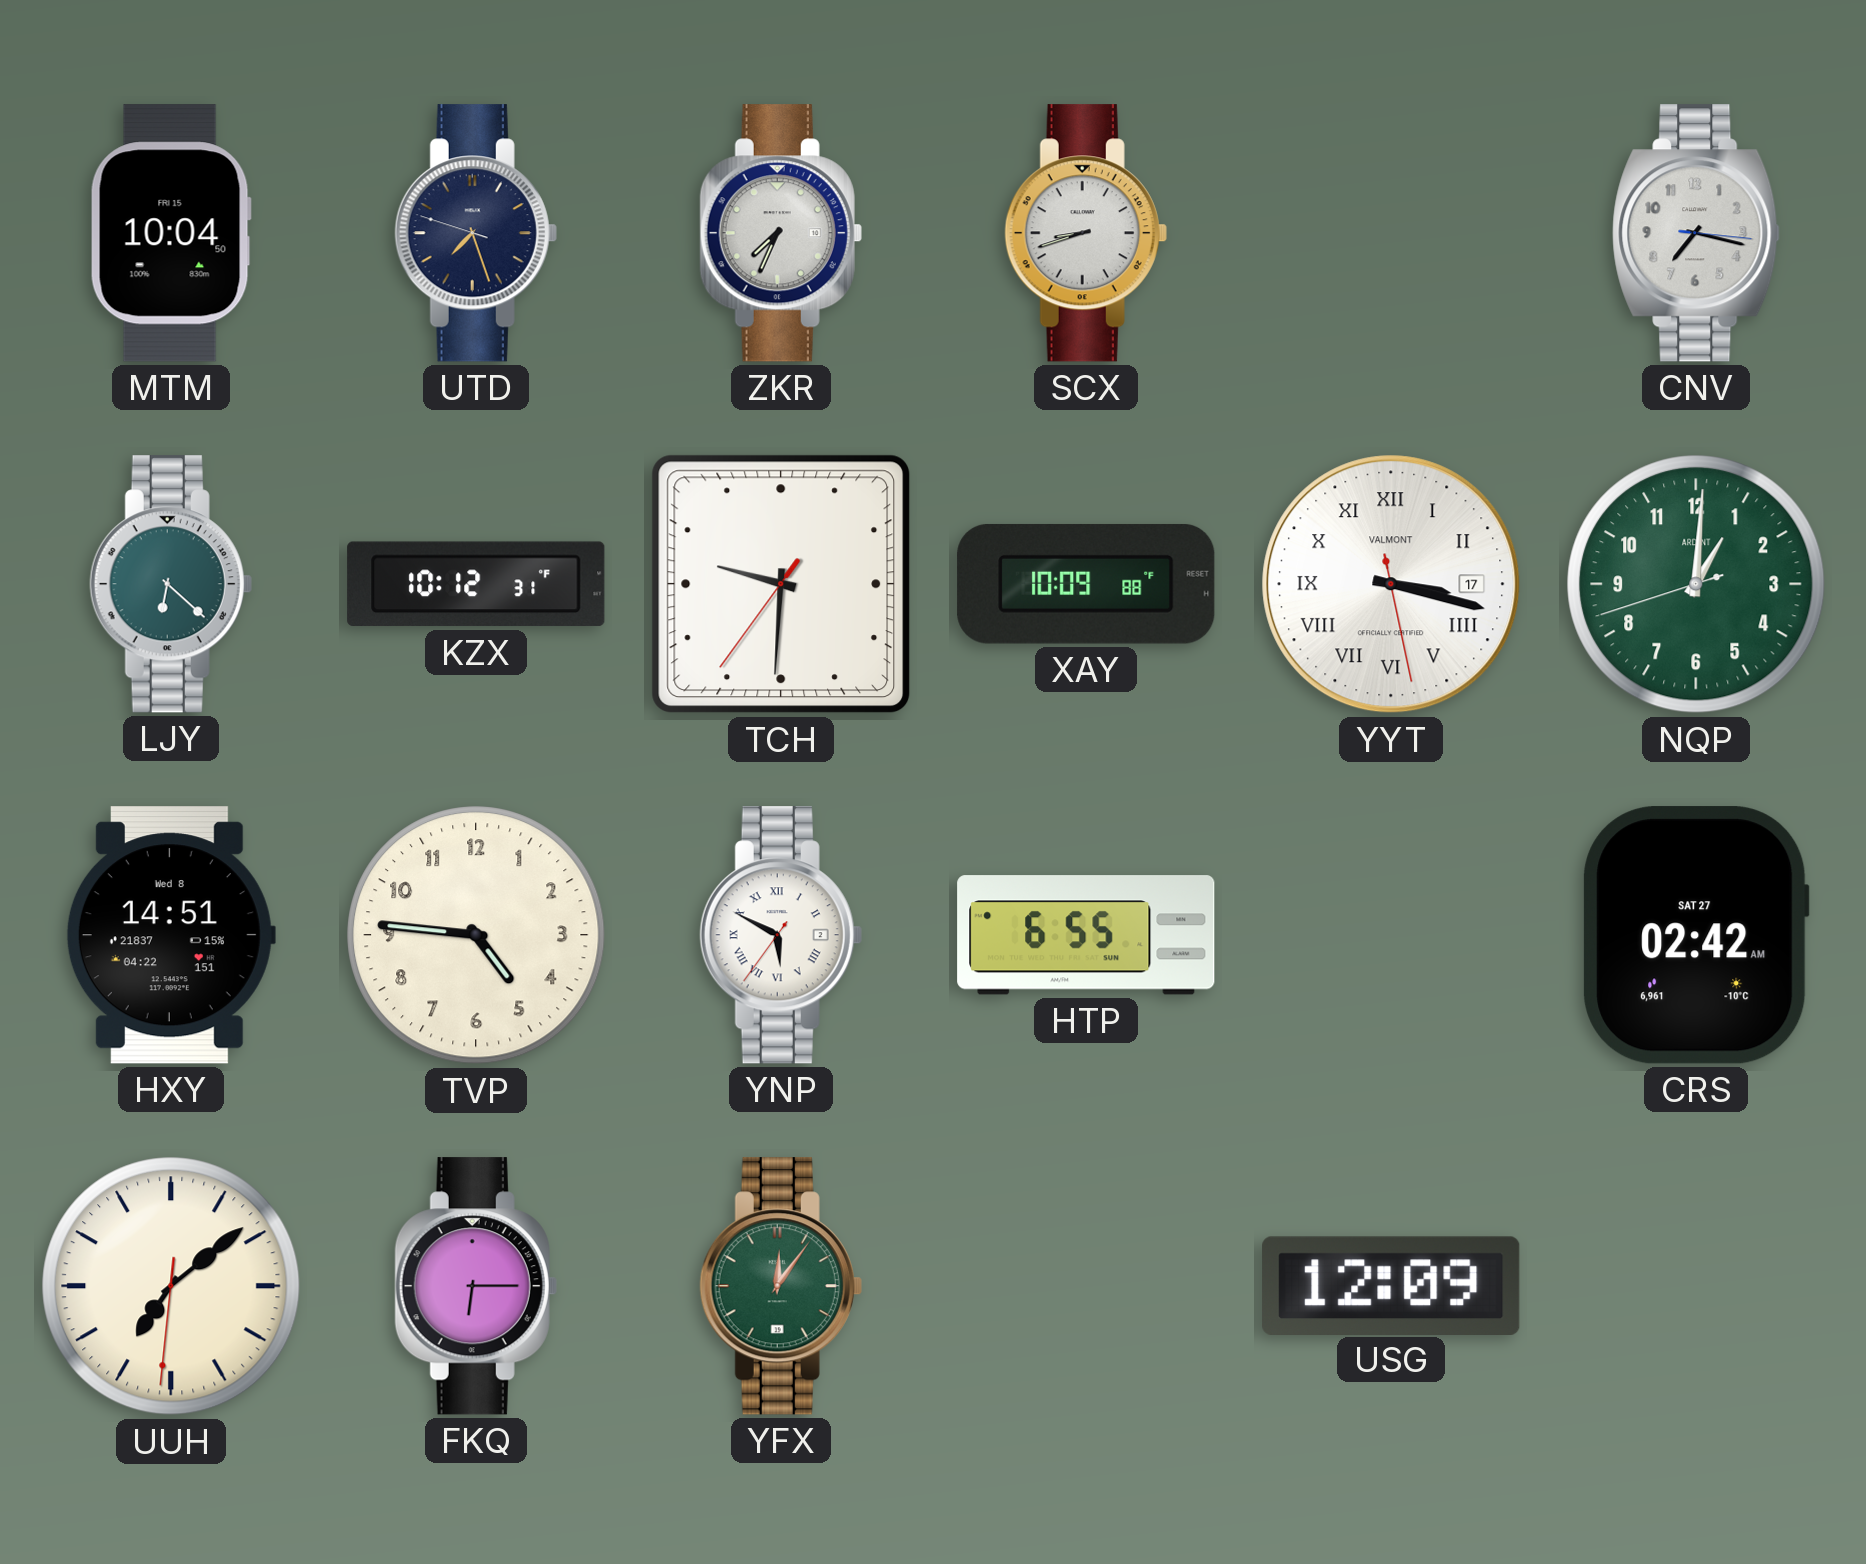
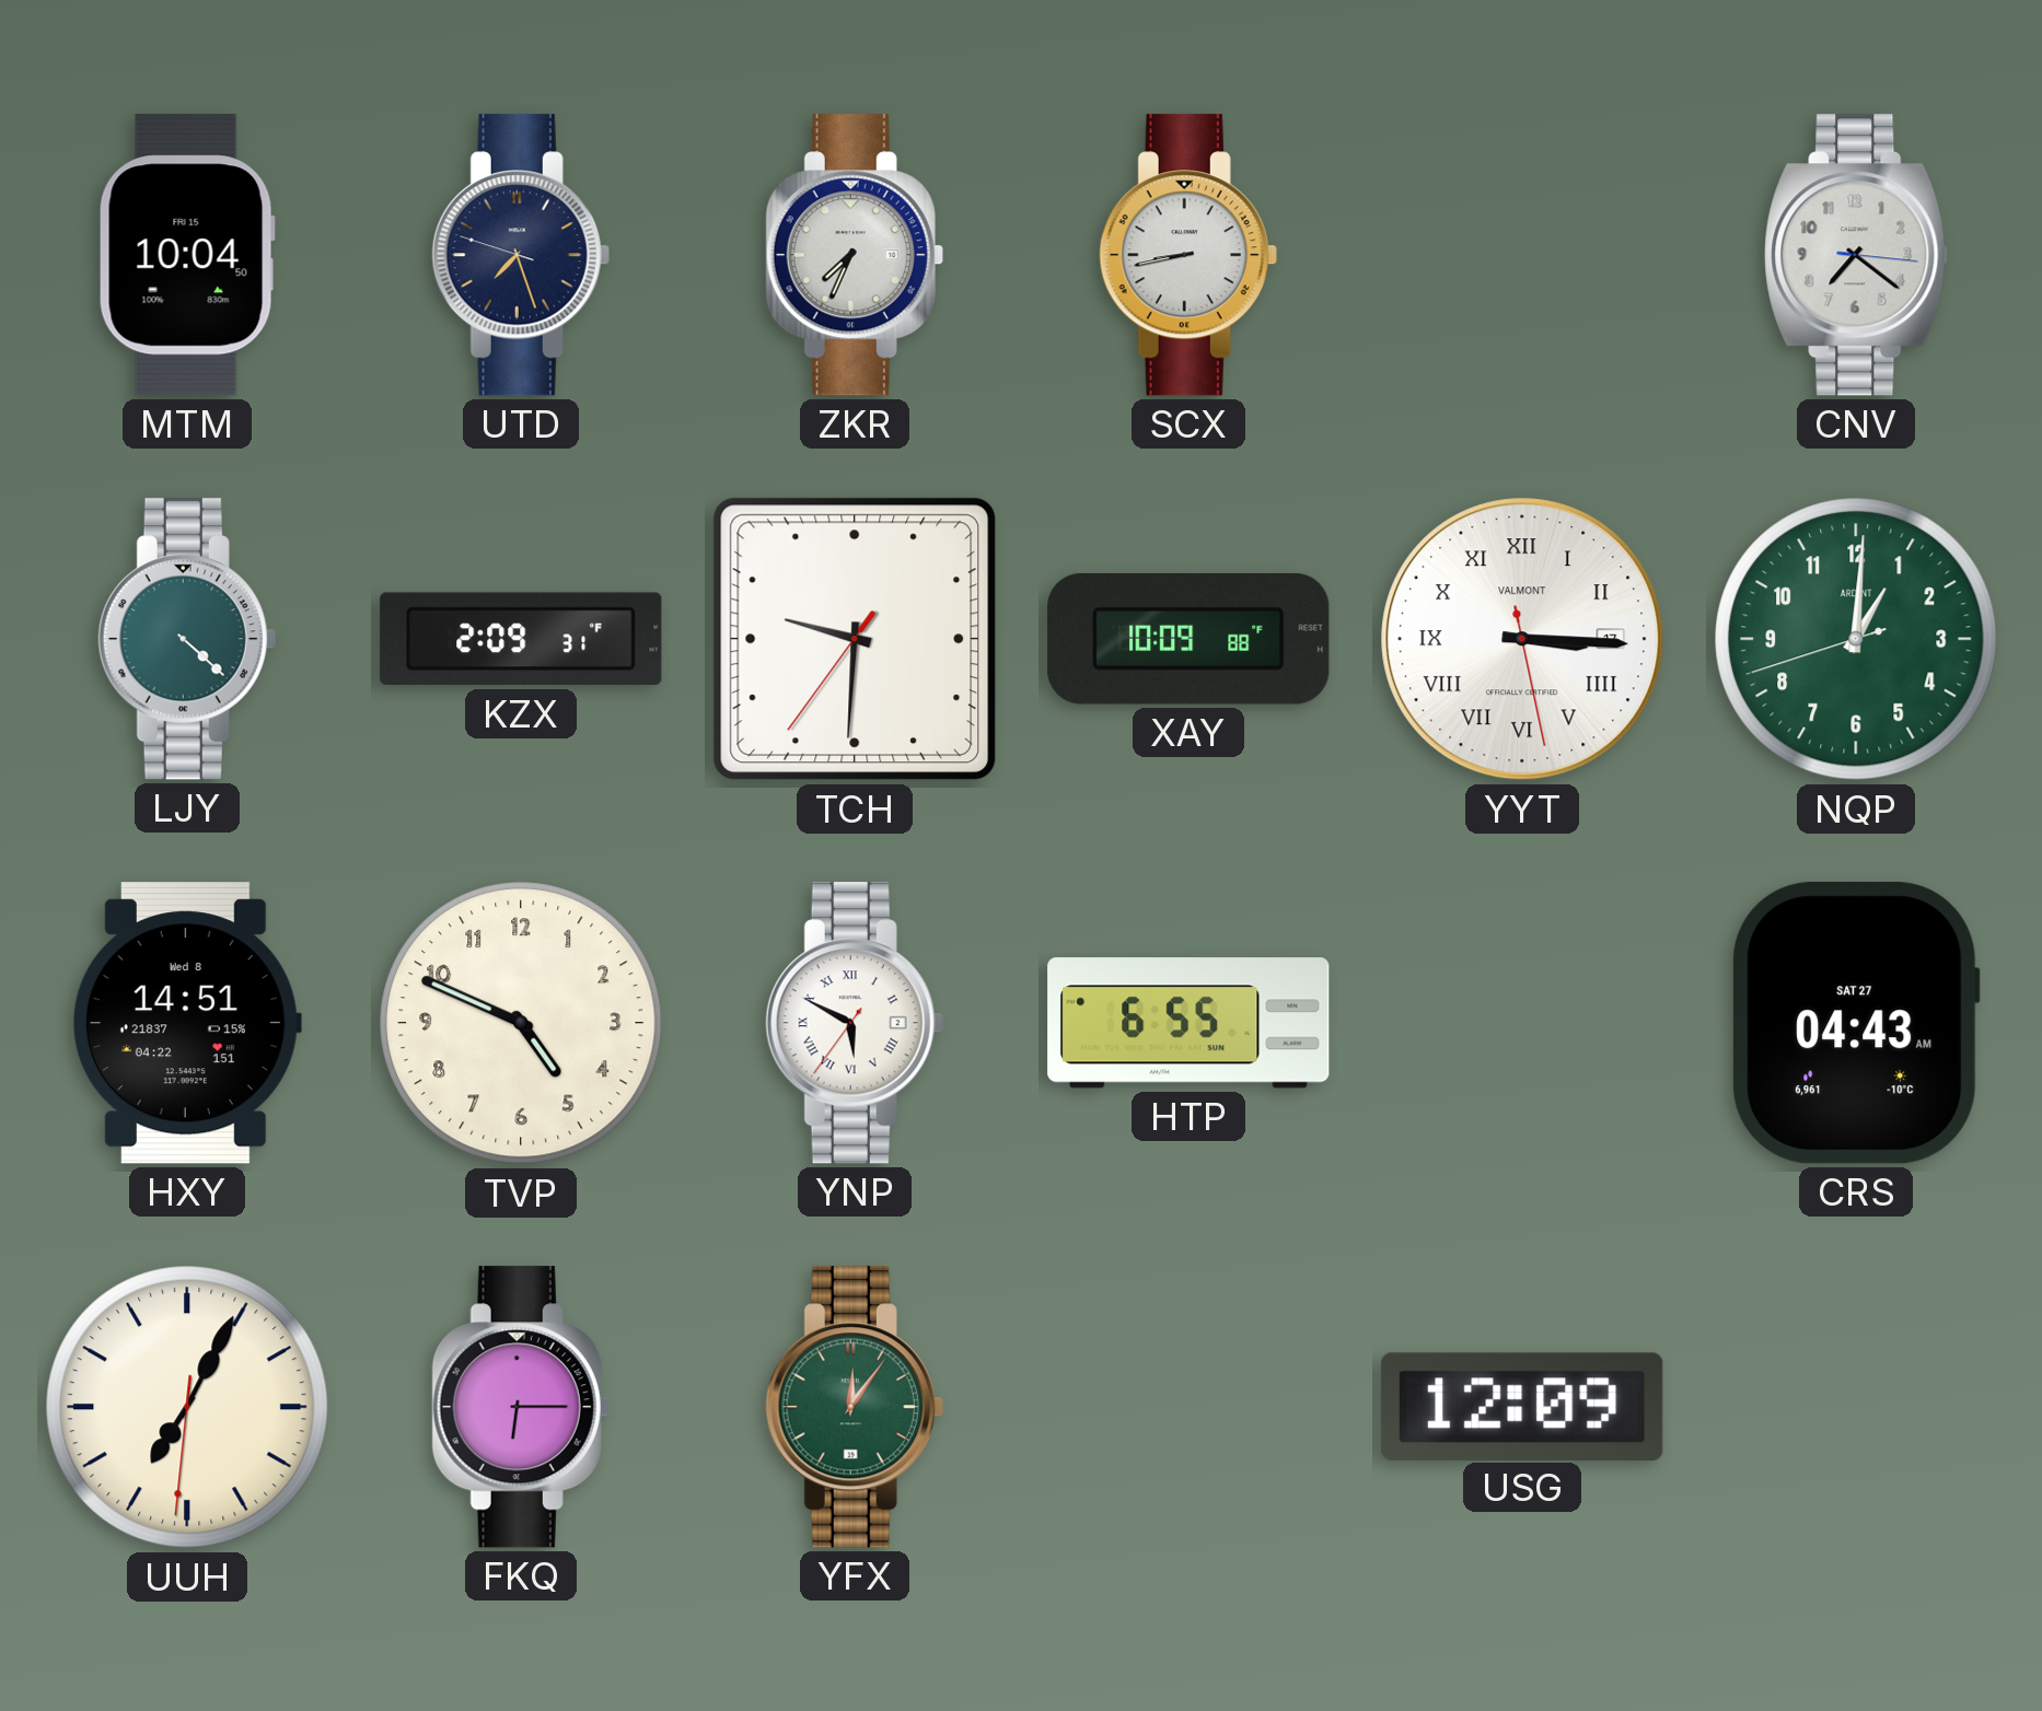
SCX: 8:42 -> 8:43
CNV: 7:17 -> 7:21
LJY: 6:22 -> 4:22
KZX: 10:12 -> 2:09
YYT: 3:17 -> 3:15
TVP: 4:46 -> 4:49
CRS: 02:42 -> 04:43
UUH: 7:08 -> 7:04
